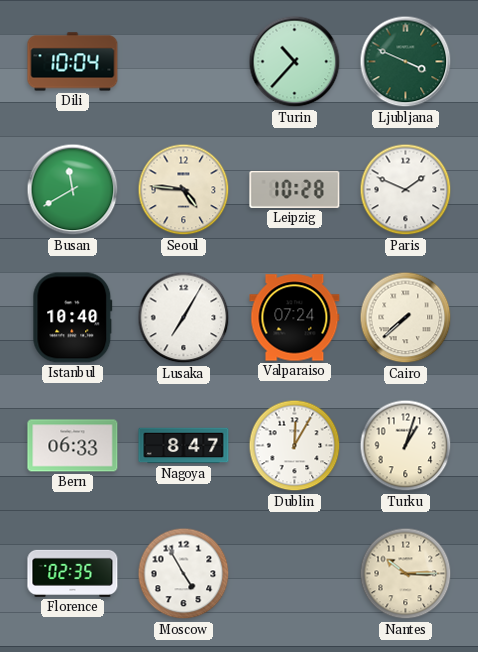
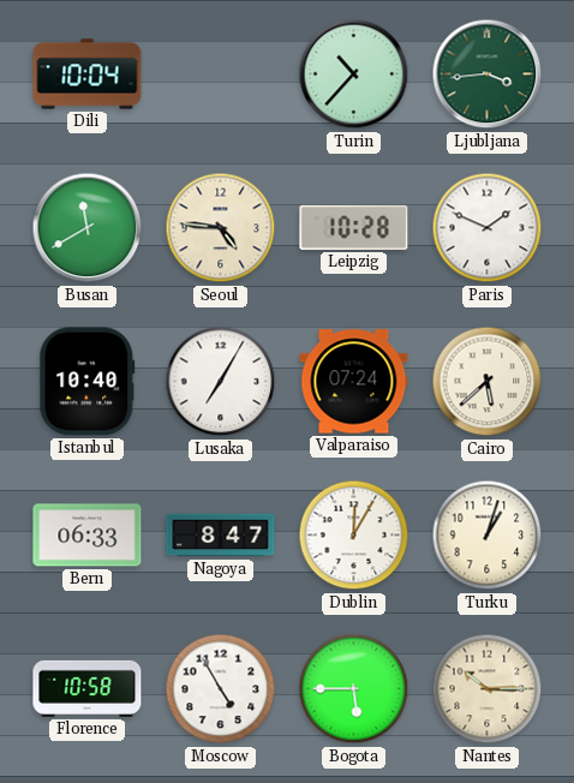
Ljubljana: 3:49 -> 3:44
Cairo: 7:38 -> 5:38
Florence: 02:35 -> 10:58
Bogota: none -> 5:45
